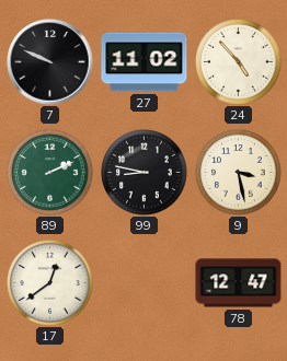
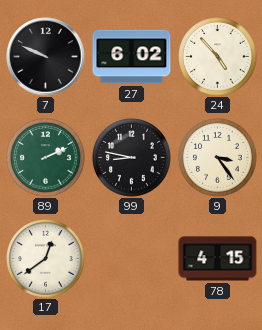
27: 11:02 -> 6:02
9: 3:28 -> 3:24
78: 12:47 -> 4:15
